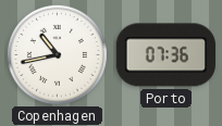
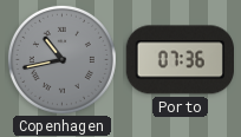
Copenhagen dial: white -> grey
